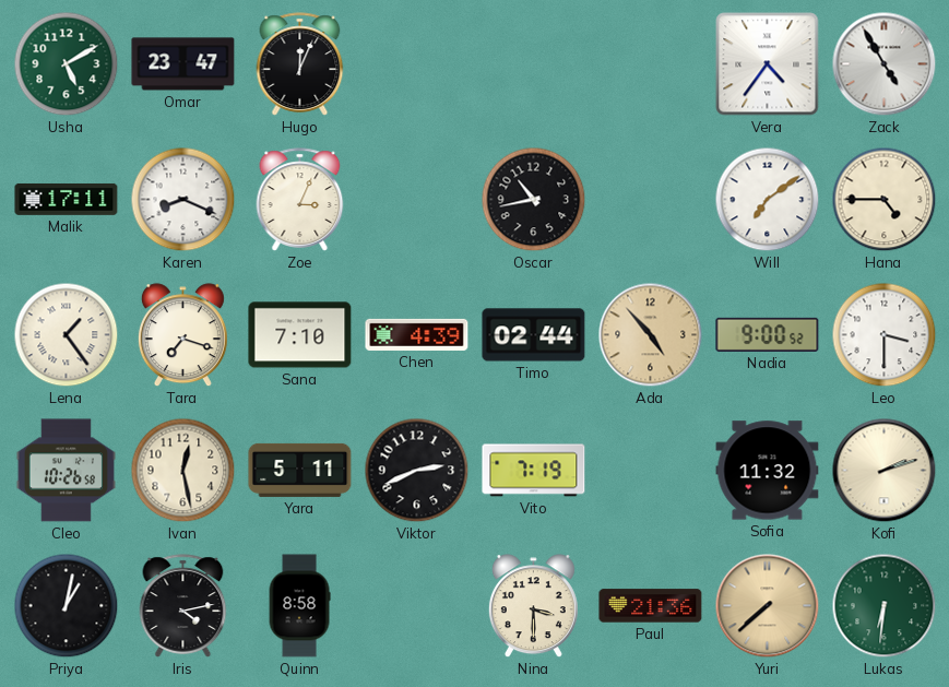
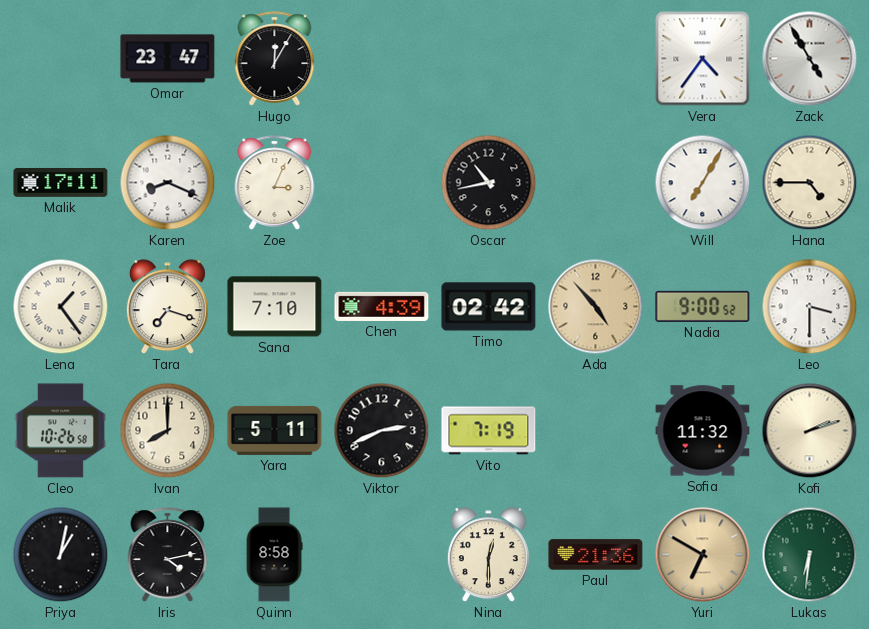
Usha: 5:10 -> none
Hugo: 12:04 -> 12:05
Will: 7:09 -> 7:05
Timo: 02:44 -> 02:42
Ivan: 12:28 -> 8:00
Nina: 3:30 -> 12:30
Yuri: 7:38 -> 6:50
